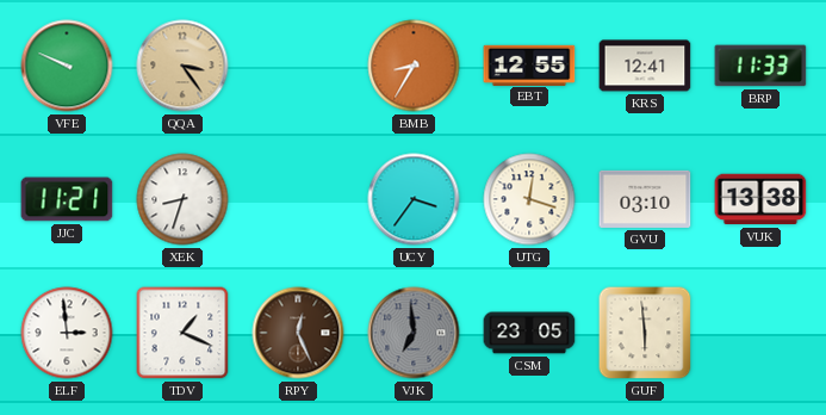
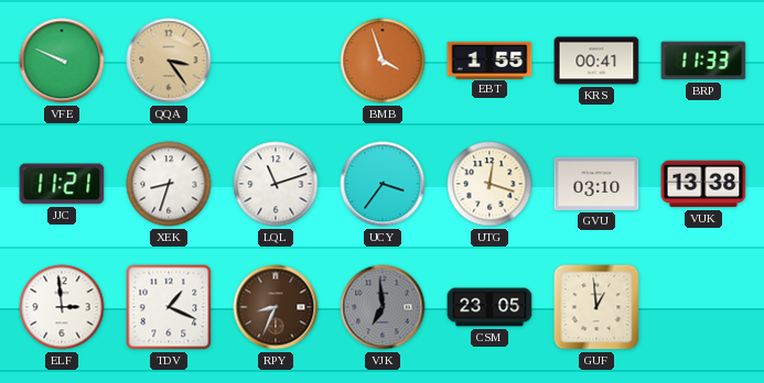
BMB: 8:35 -> 3:57
EBT: 12:55 -> 1:55
KRS: 12:41 -> 00:41
LQL: none -> 11:12
RPY: 12:26 -> 8:34
GUF: 5:59 -> 12:59
